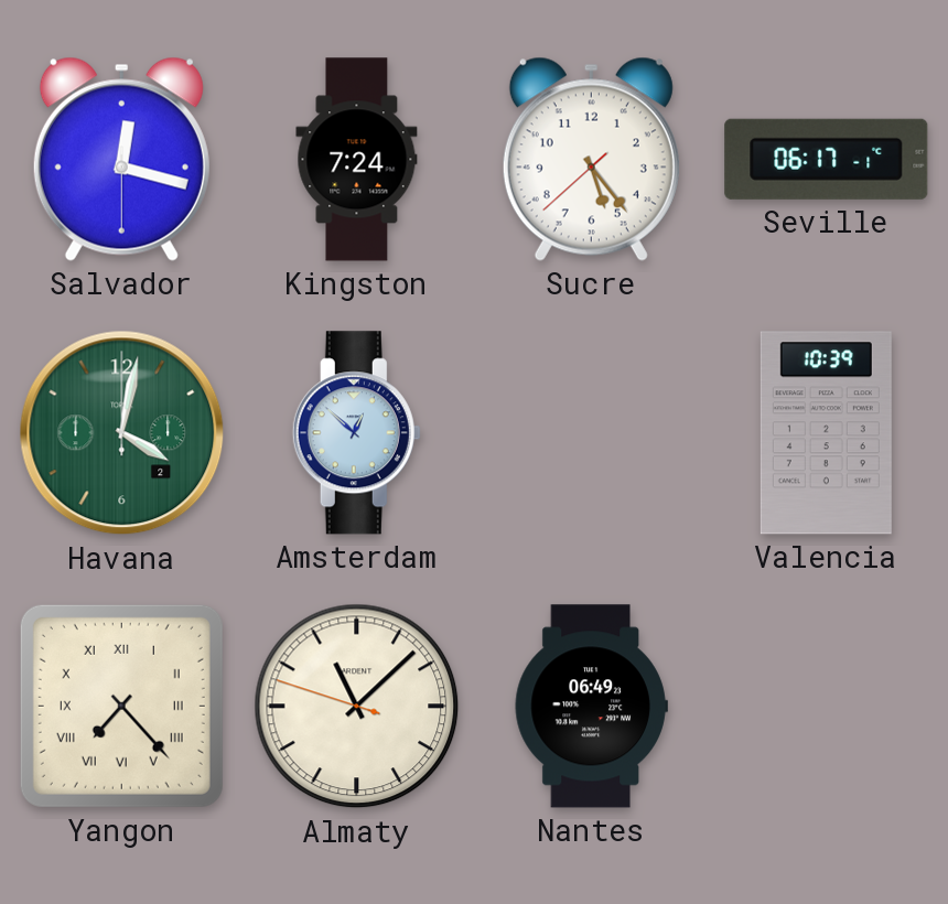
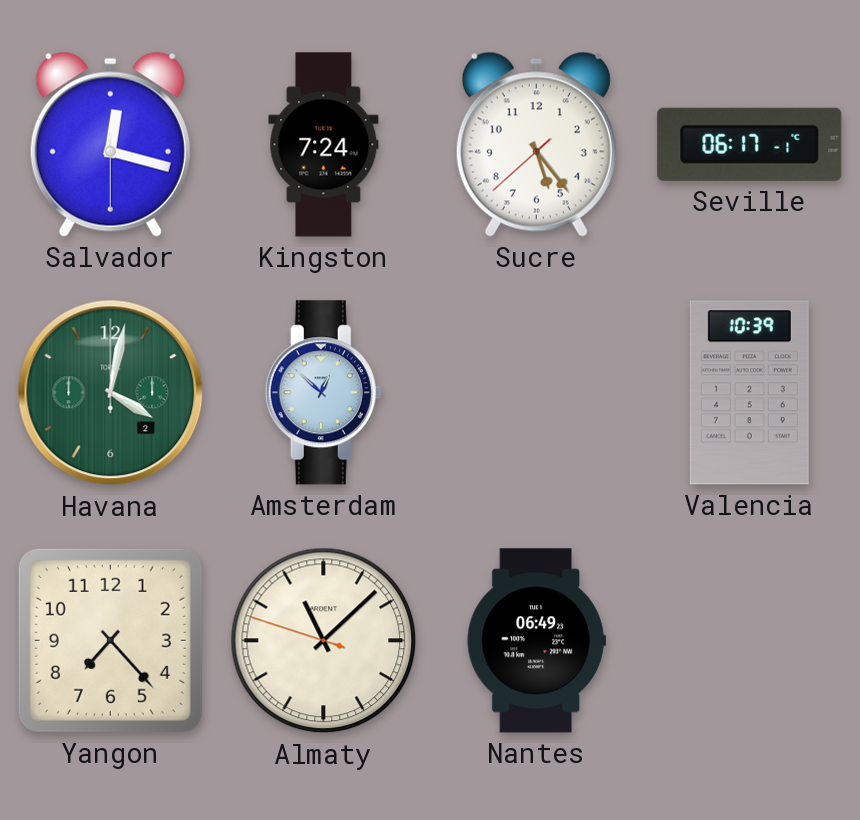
Yangon numerals: Roman -> Arabic
